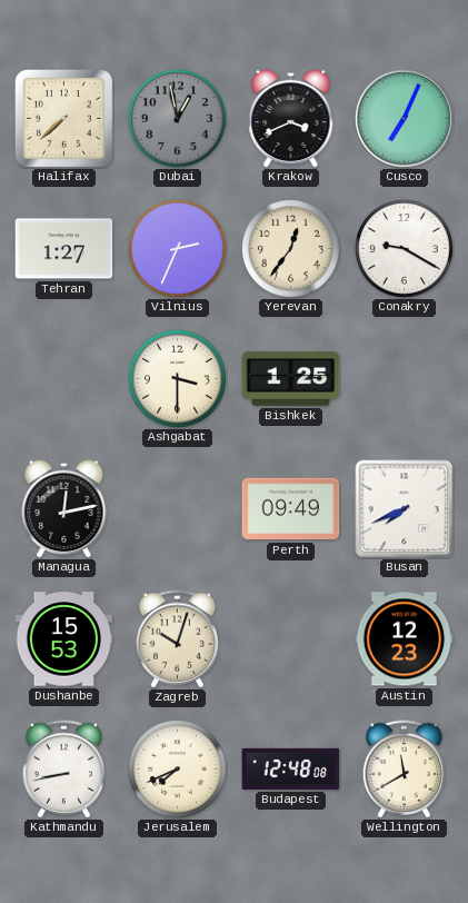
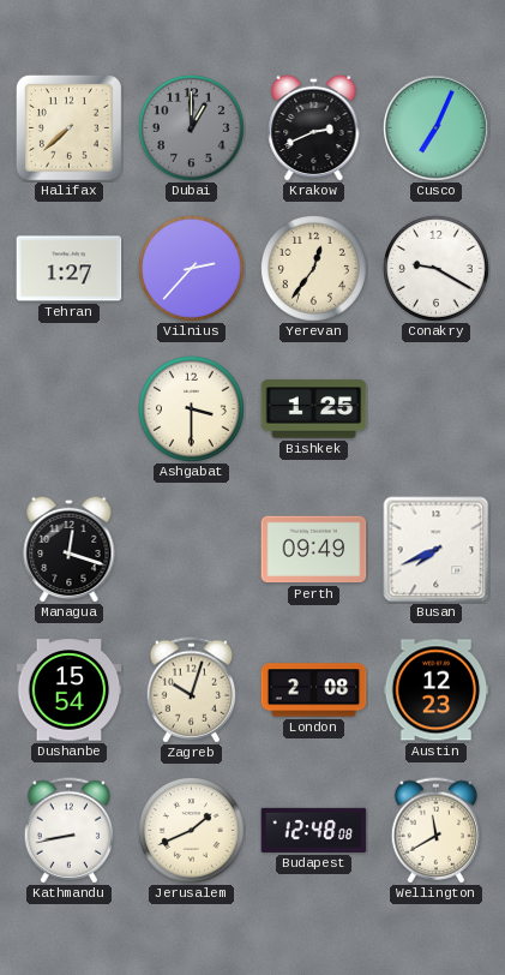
Dubai: 12:58 -> 1:00
Krakow: 3:41 -> 2:41
Vilnius: 2:34 -> 2:37
Managua: 12:13 -> 12:18
Dushanbe: 15:53 -> 15:54
London: none -> 2:08
Jerusalem: 7:41 -> 1:41
